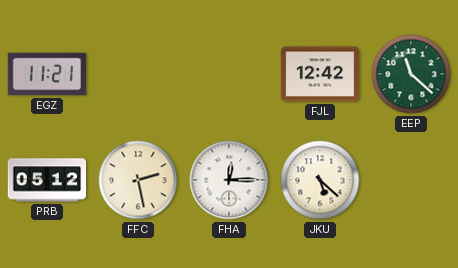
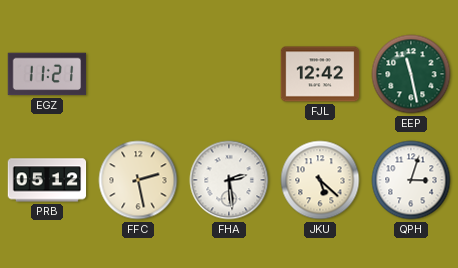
EEP: 11:22 -> 11:28
FHA: 12:15 -> 2:29
QPH: none -> 3:03
